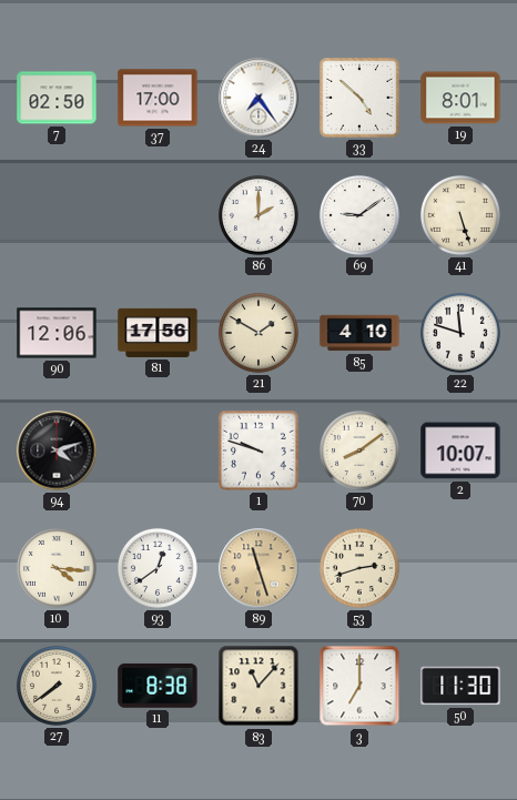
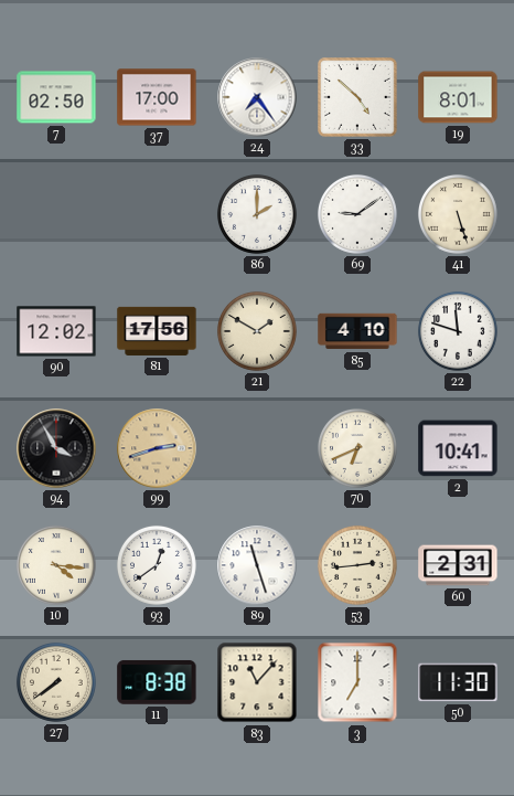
90: 12:06 -> 12:02
94: 4:12 -> 3:55
99: none -> 2:42
1: 9:48 -> none
70: 8:09 -> 6:41
2: 10:07 -> 10:41
89 dial: champagne -> white
53: 2:42 -> 2:44
60: none -> 2:31
